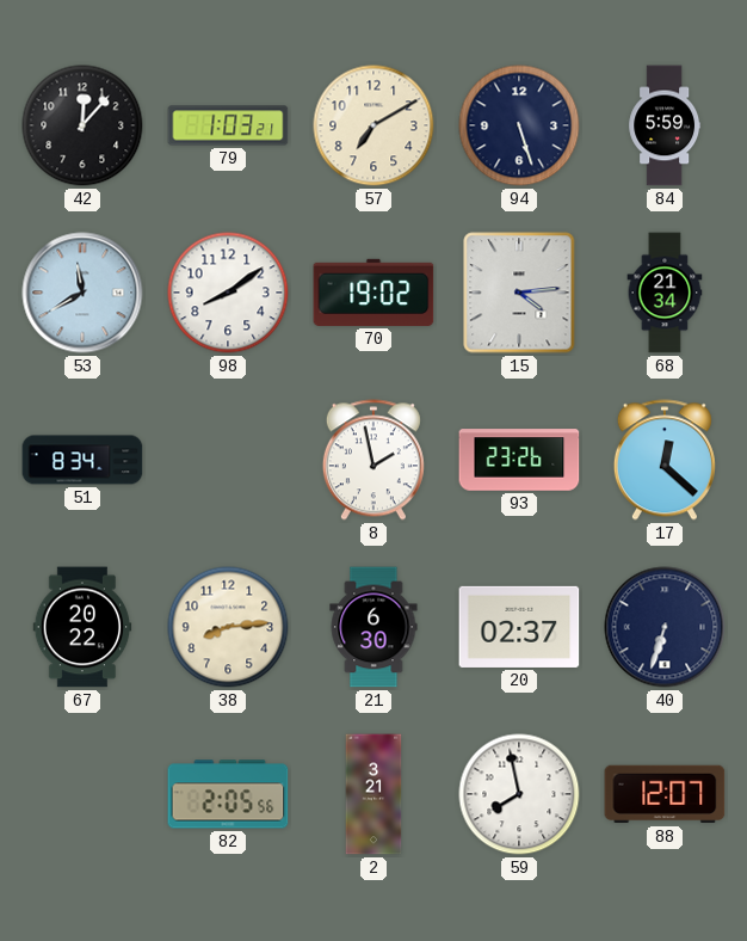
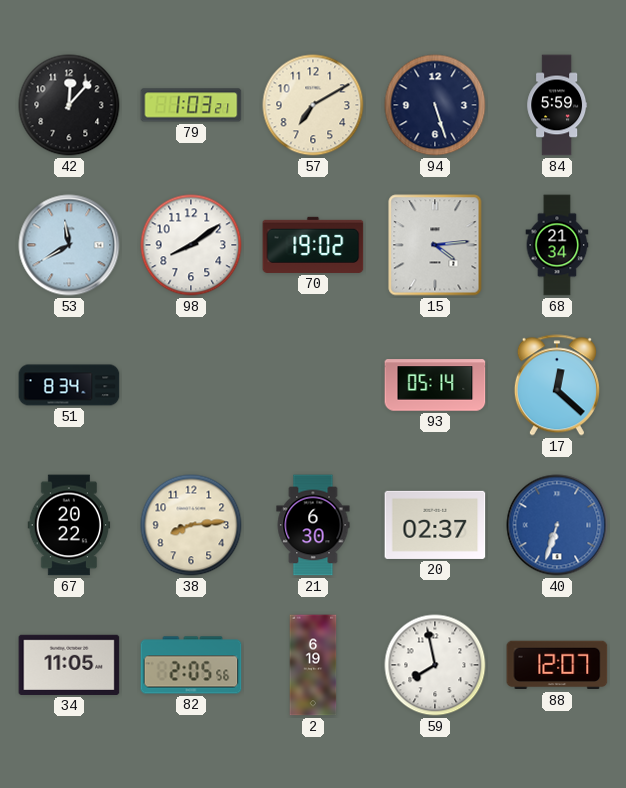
8: 1:58 -> none
93: 23:26 -> 05:14
40 dial: navy -> blue
34: none -> 11:05
2: 3:21 -> 6:19
